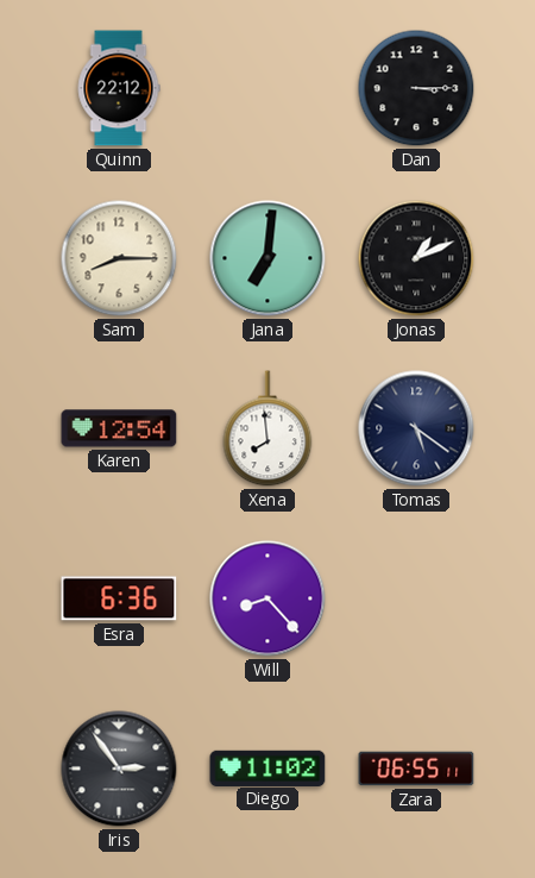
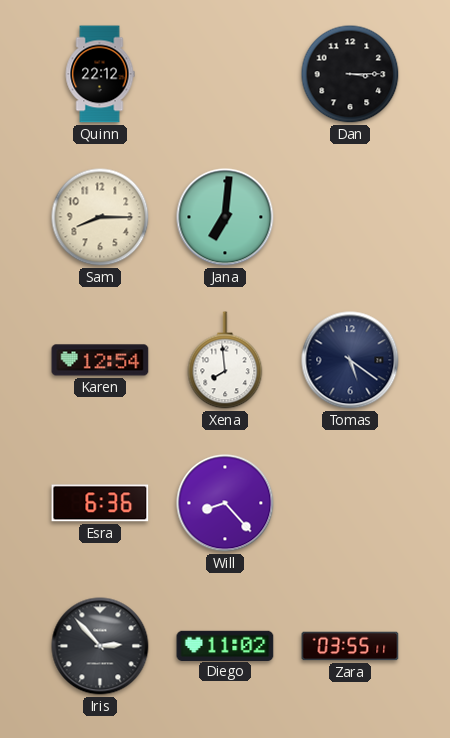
Jonas: 1:11 -> none
Iris: 2:54 -> 2:53
Zara: 06:55 -> 03:55
